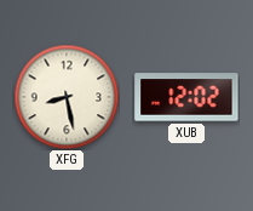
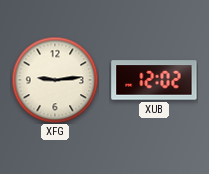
XFG: 8:28 -> 9:14
